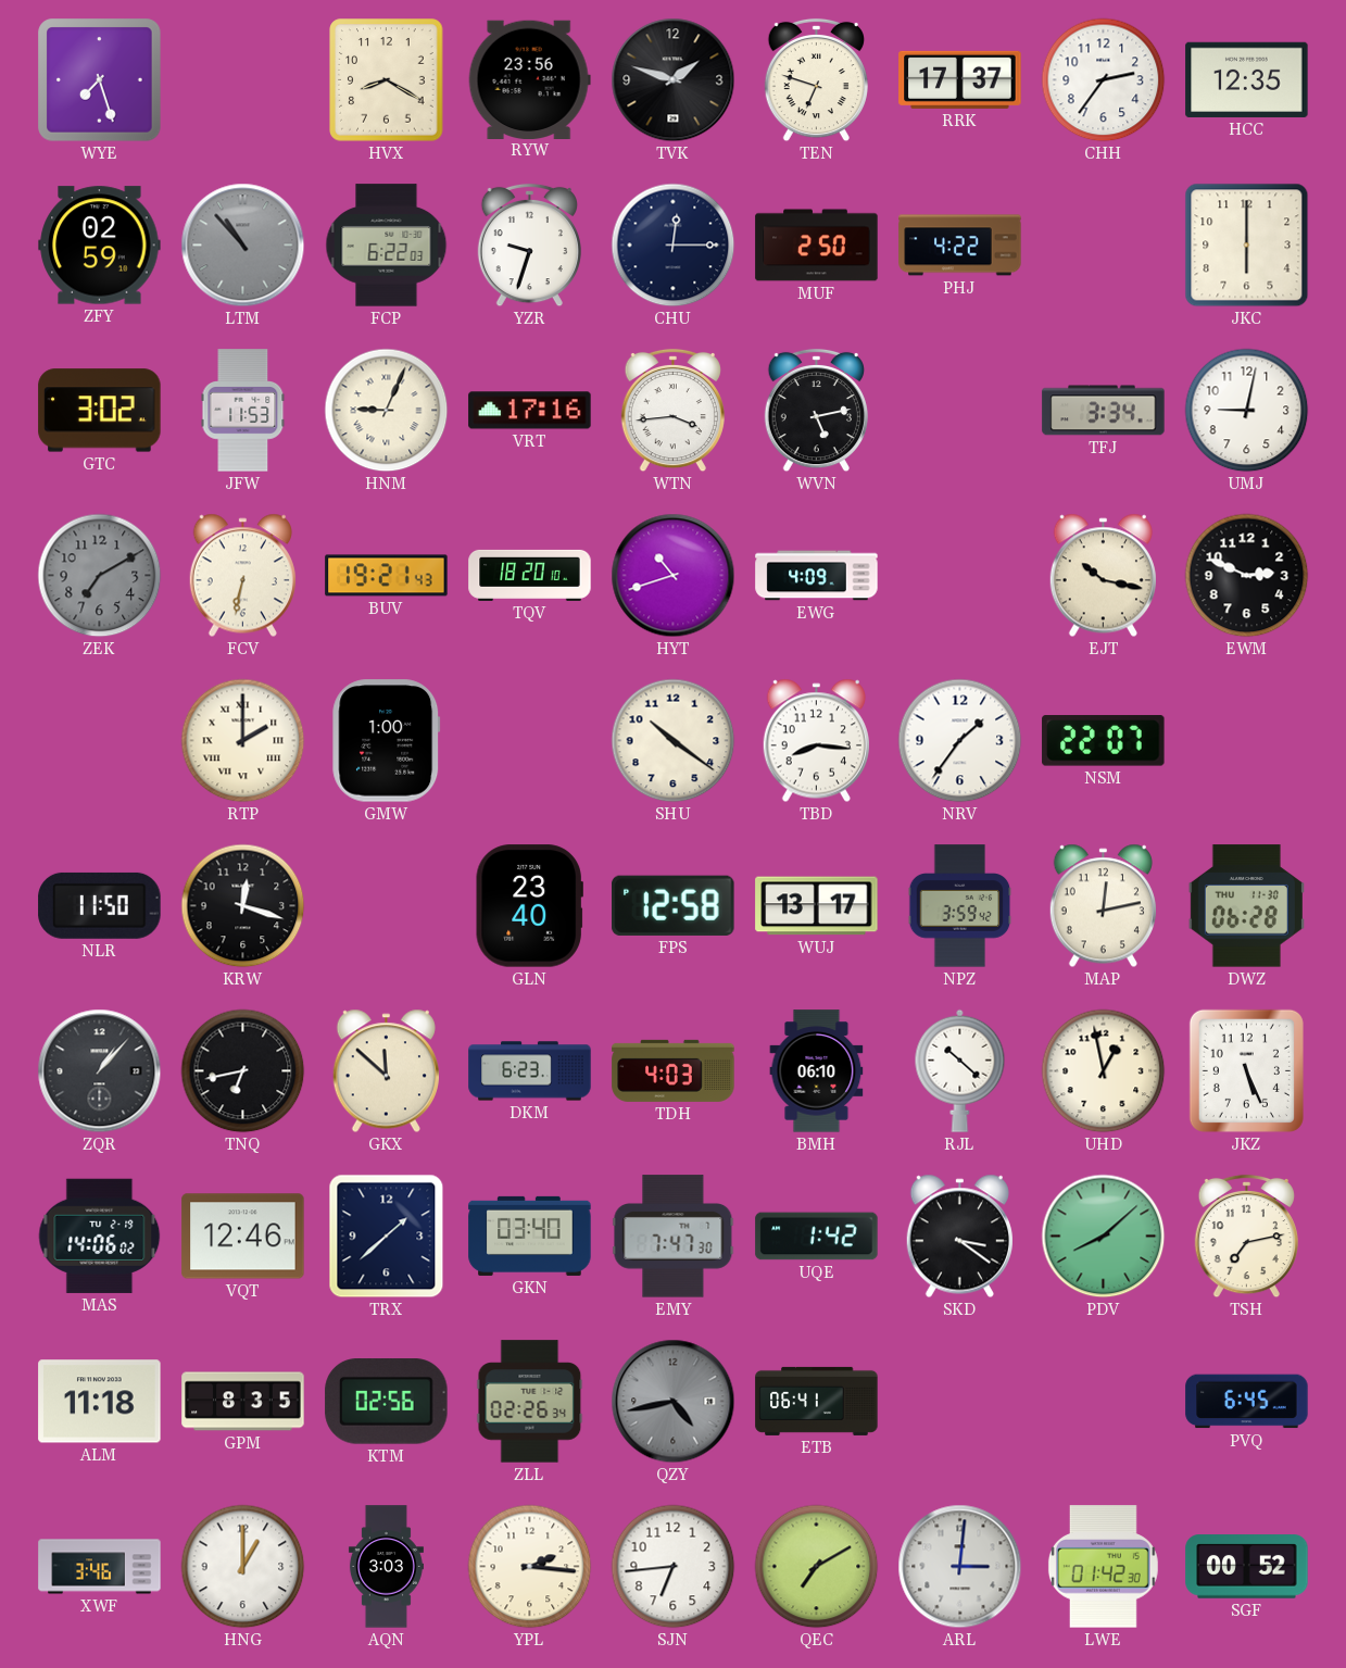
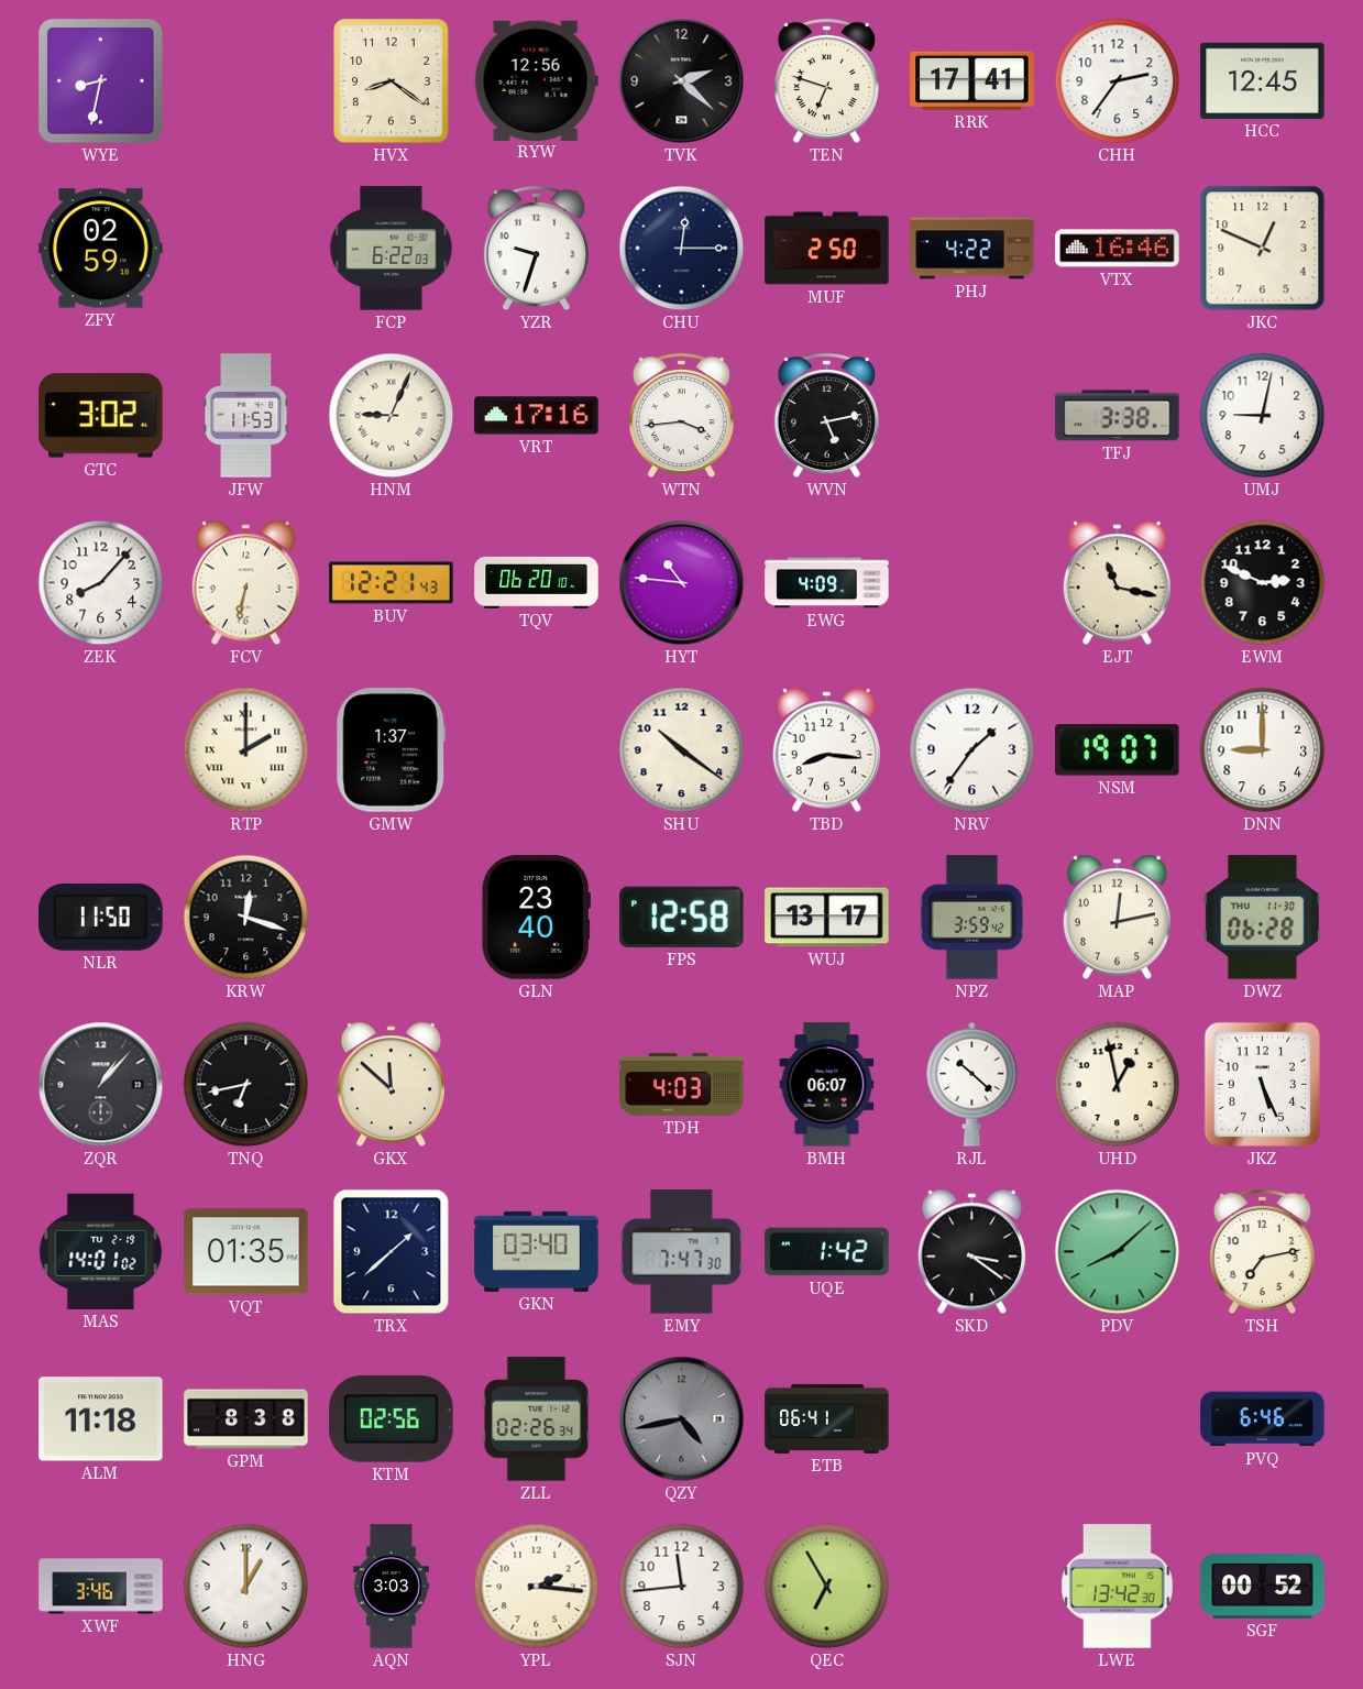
WYE: 7:27 -> 8:32
HVX: 8:20 -> 8:21
RYW: 23:56 -> 12:56
TVK: 1:48 -> 2:22
RRK: 17:37 -> 17:41
HCC: 12:35 -> 12:45
LTM: 10:53 -> none
VTX: none -> 16:46
JKC: 6:00 -> 12:49
TFJ: 3:34 -> 3:38
ZEK: 7:10 -> 8:07
ZEK dial: grey -> white
BUV: 19:21 -> 12:21
TQV: 18:20 -> 06:20
HYT: 10:42 -> 10:46
EJT: 10:17 -> 11:17
GMW: 1:00 -> 1:37
NSM: 22:07 -> 19:07
DNN: none -> 9:00
DKM: 6:23 -> none
BMH: 06:10 -> 06:07
MAS: 14:06 -> 14:01
VQT: 12:46 -> 01:35
GPM: 8:35 -> 8:38
PVQ: 6:45 -> 6:46
SJN: 6:44 -> 11:44
QEC: 7:10 -> 6:55
ARL: 3:01 -> none
LWE: 01:42 -> 13:42
